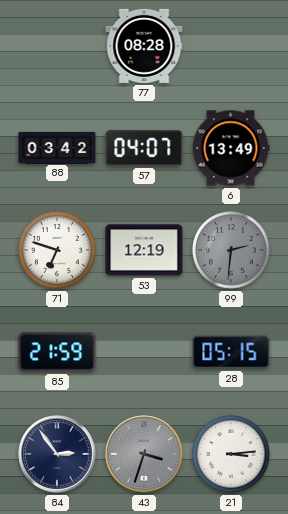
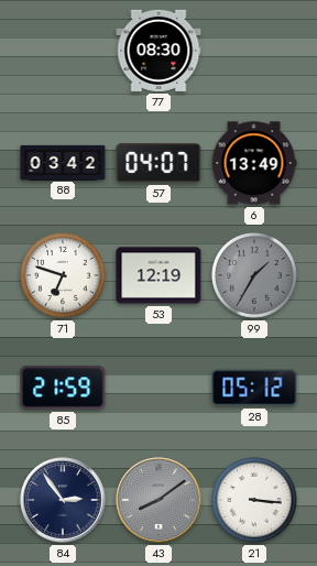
77: 08:28 -> 08:30
99: 2:31 -> 1:35
28: 05:15 -> 05:12
43: 3:33 -> 8:09
21: 3:14 -> 3:16
